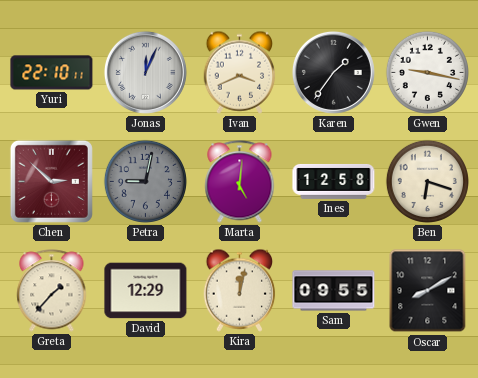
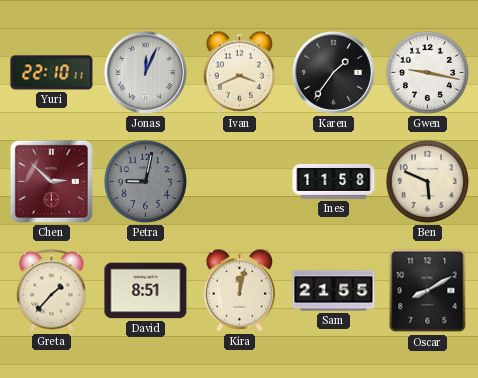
Marta: 5:01 -> none
Ines: 12:58 -> 11:58
Ben: 6:18 -> 5:49
David: 12:29 -> 8:51
Sam: 09:55 -> 21:55
